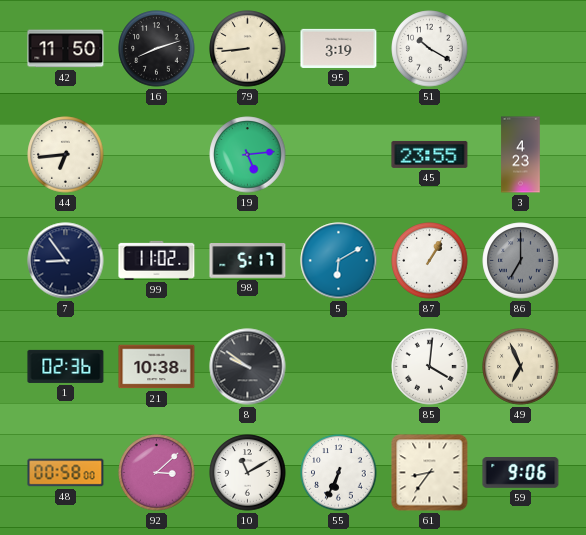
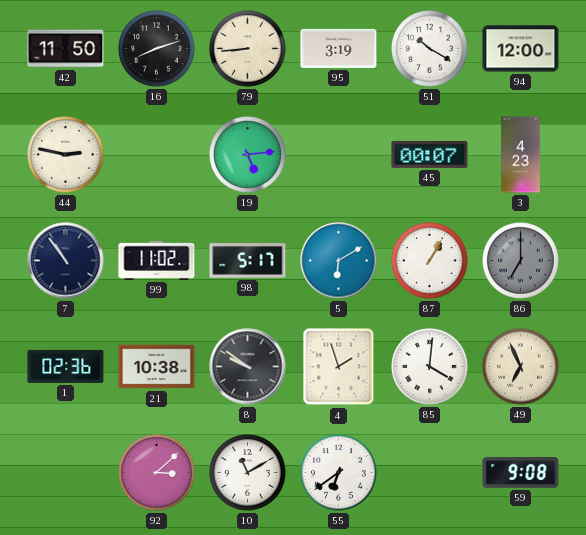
94: none -> 12:00
44: 6:44 -> 2:47
45: 23:55 -> 00:07
7: 8:54 -> 10:54
4: none -> 1:57
48: 00:58 -> none
55: 6:34 -> 6:39
61: 8:36 -> none
59: 9:06 -> 9:08
